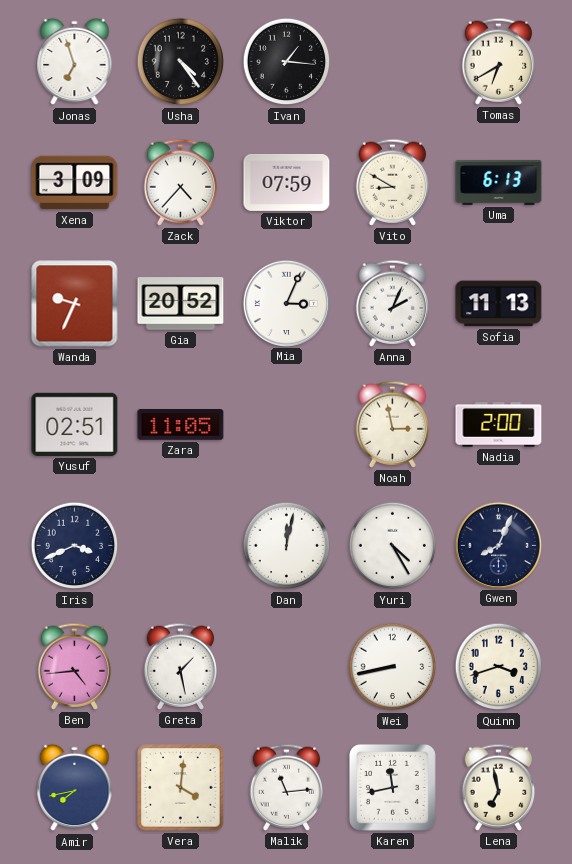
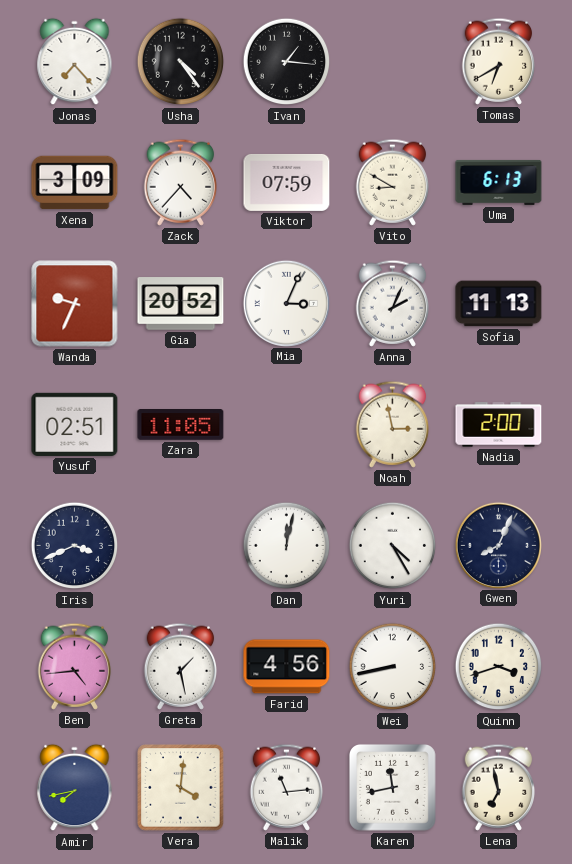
Jonas: 6:57 -> 7:23
Farid: none -> 4:56
